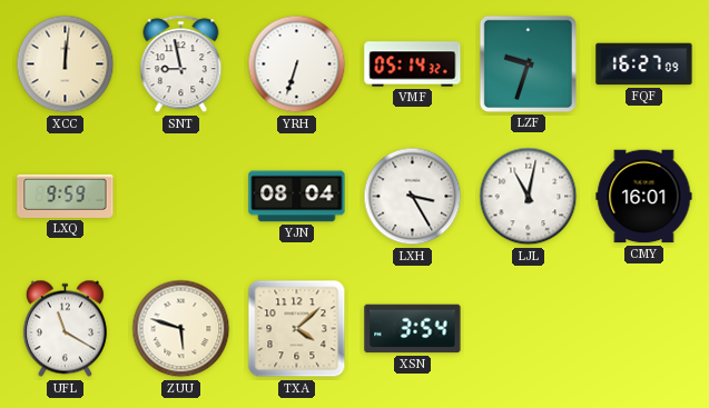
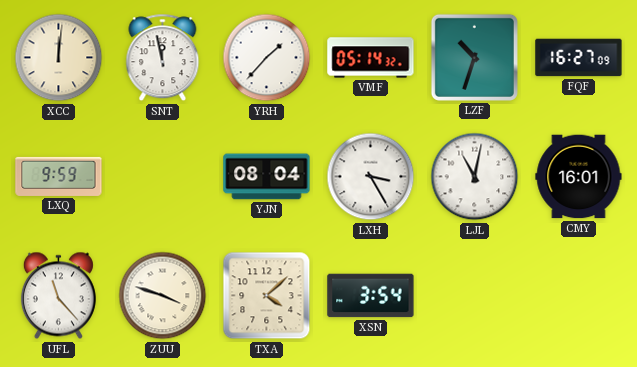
SNT: 8:58 -> 11:58
YRH: 6:33 -> 1:37
LZF: 9:33 -> 10:33
UFL: 11:20 -> 11:23
ZUU: 5:48 -> 3:48
